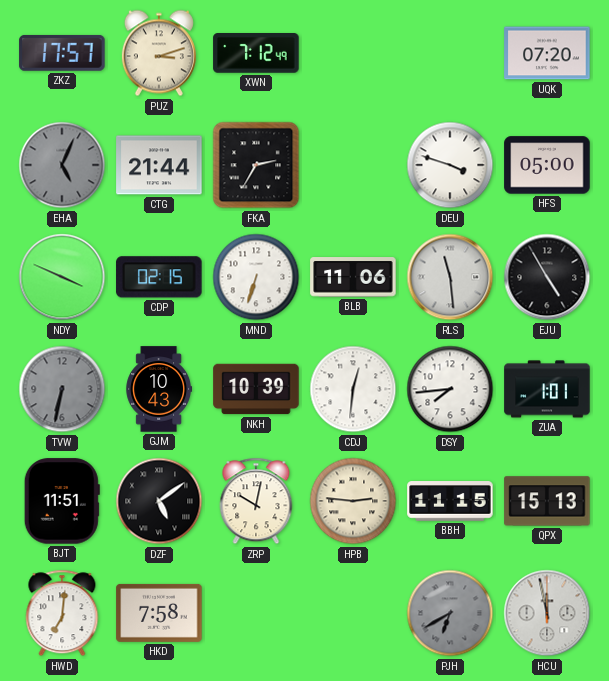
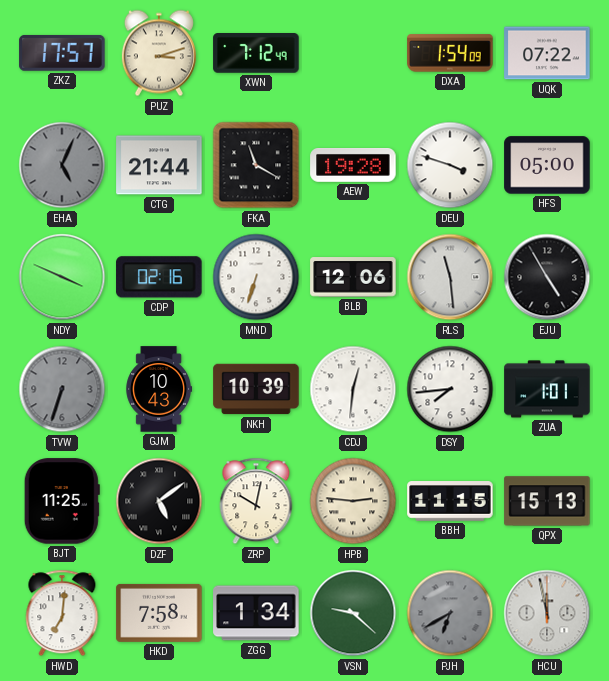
DXA: none -> 1:54
UQK: 07:20 -> 07:22
FKA: 2:35 -> 11:20
AEW: none -> 19:28
CDP: 02:15 -> 02:16
BLB: 11:06 -> 12:06
TVW: 6:32 -> 6:33
BJT: 11:51 -> 11:25
ZGG: none -> 1:34
VSN: none -> 9:22
